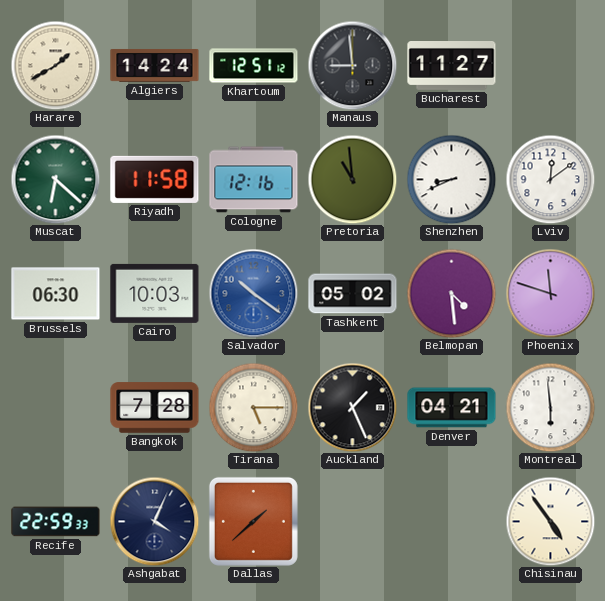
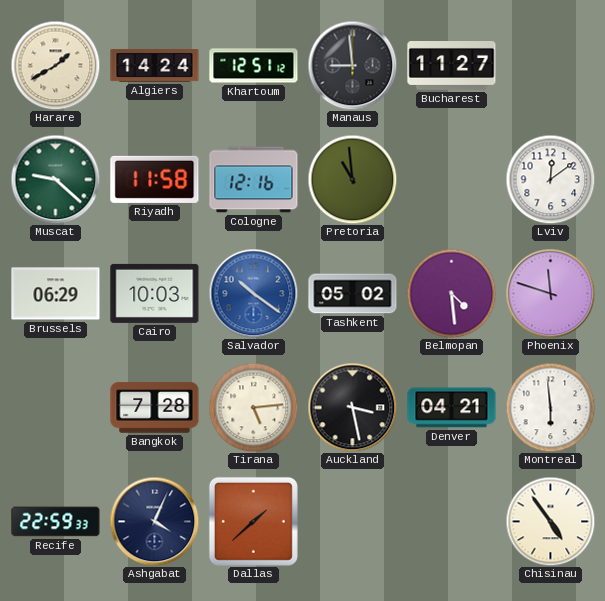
Muscat: 6:22 -> 9:22
Shenzhen: 8:41 -> none
Brussels: 06:30 -> 06:29
Tirana: 5:15 -> 5:14
Auckland: 1:26 -> 3:28
